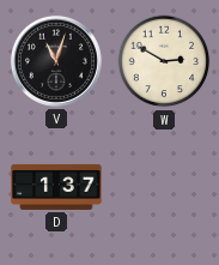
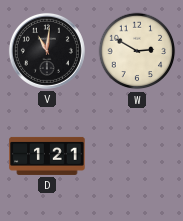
V: 11:03 -> 11:01
D: 1:37 -> 1:21
